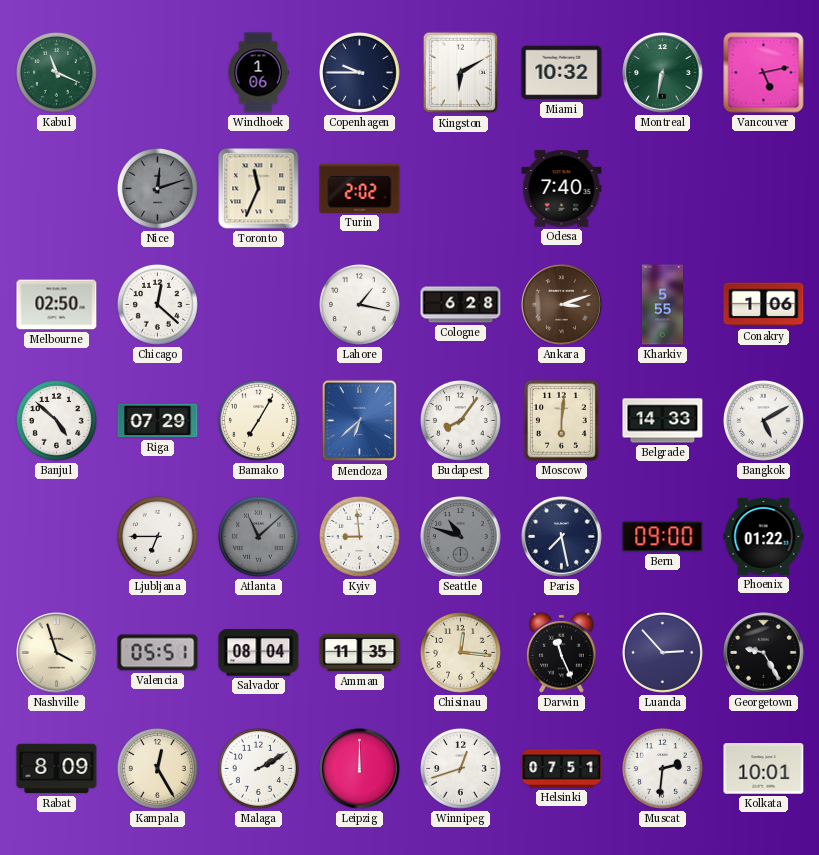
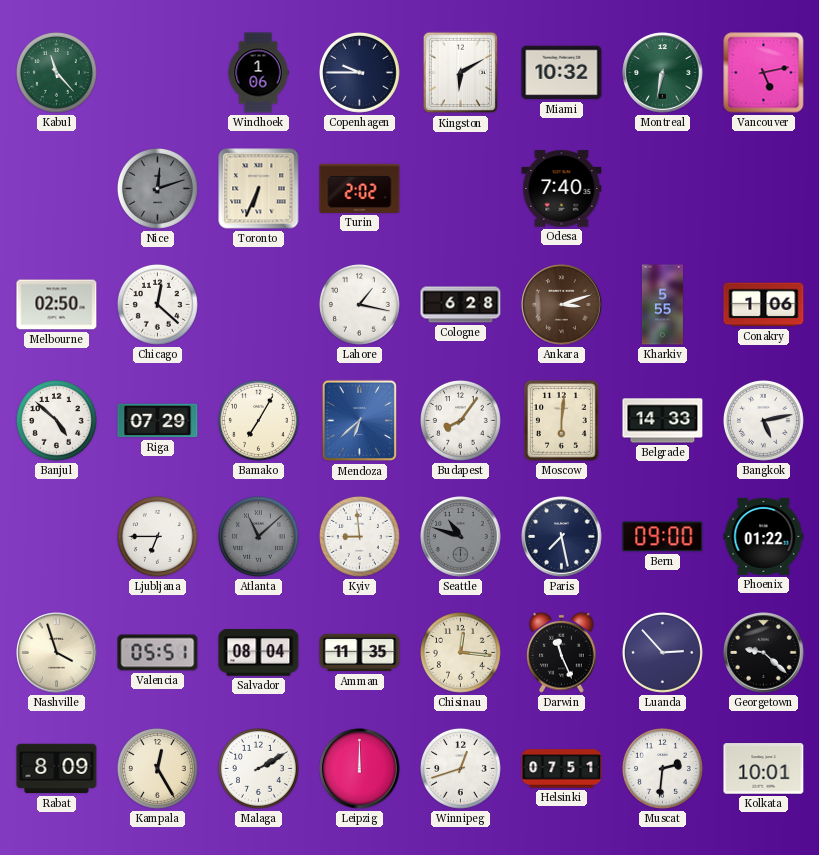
Kabul: 11:19 -> 11:23
Toronto: 11:34 -> 6:34
Bangkok: 5:10 -> 5:13
Georgetown: 9:25 -> 9:22
